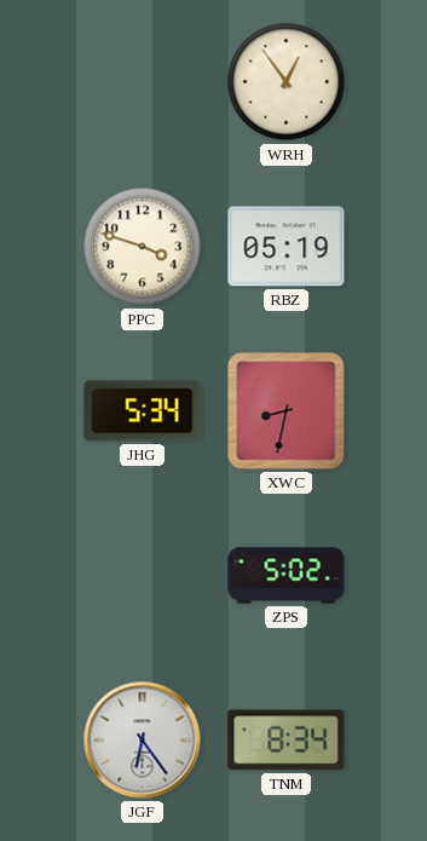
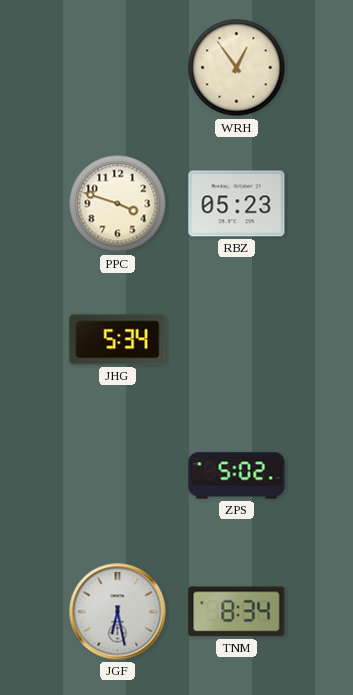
RBZ: 05:19 -> 05:23
XWC: 8:32 -> none
JGF: 6:24 -> 6:28
